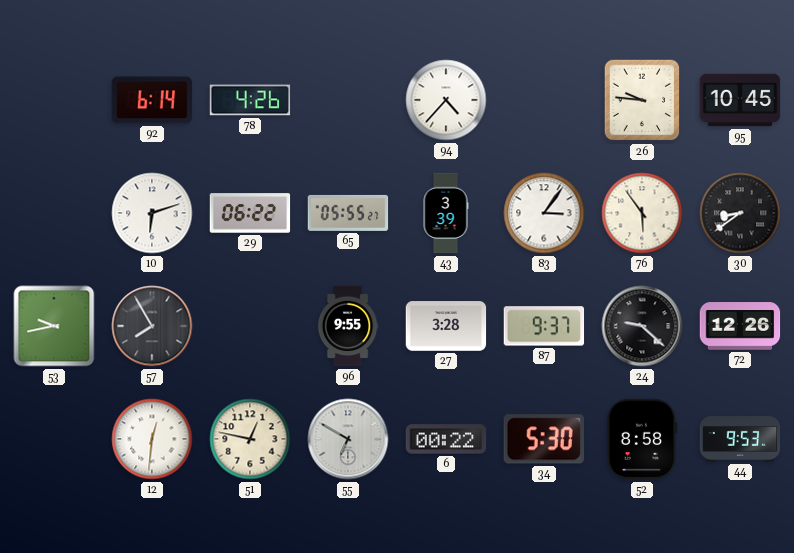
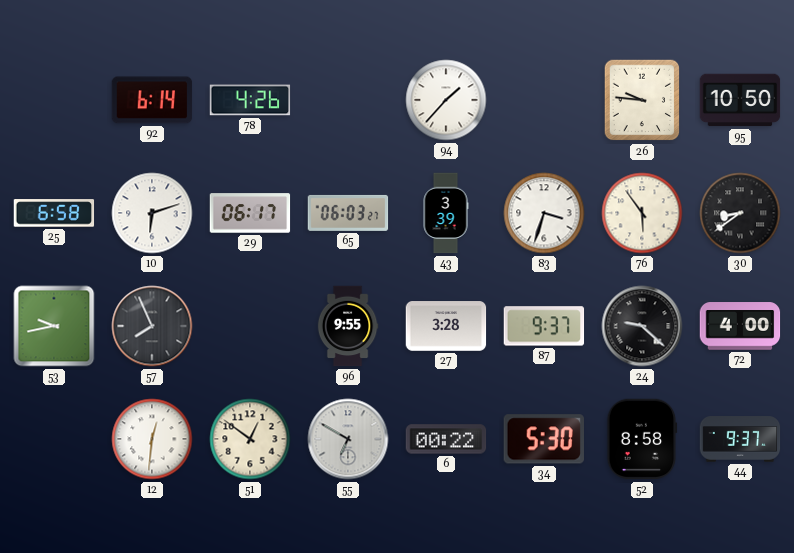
94: 4:37 -> 1:37
95: 10:45 -> 10:50
25: none -> 6:58
29: 06:22 -> 06:17
65: 05:55 -> 06:03
83: 3:06 -> 3:33
57: 7:55 -> 7:56
72: 12:26 -> 4:00
51: 12:47 -> 12:51
44: 9:53 -> 9:37
